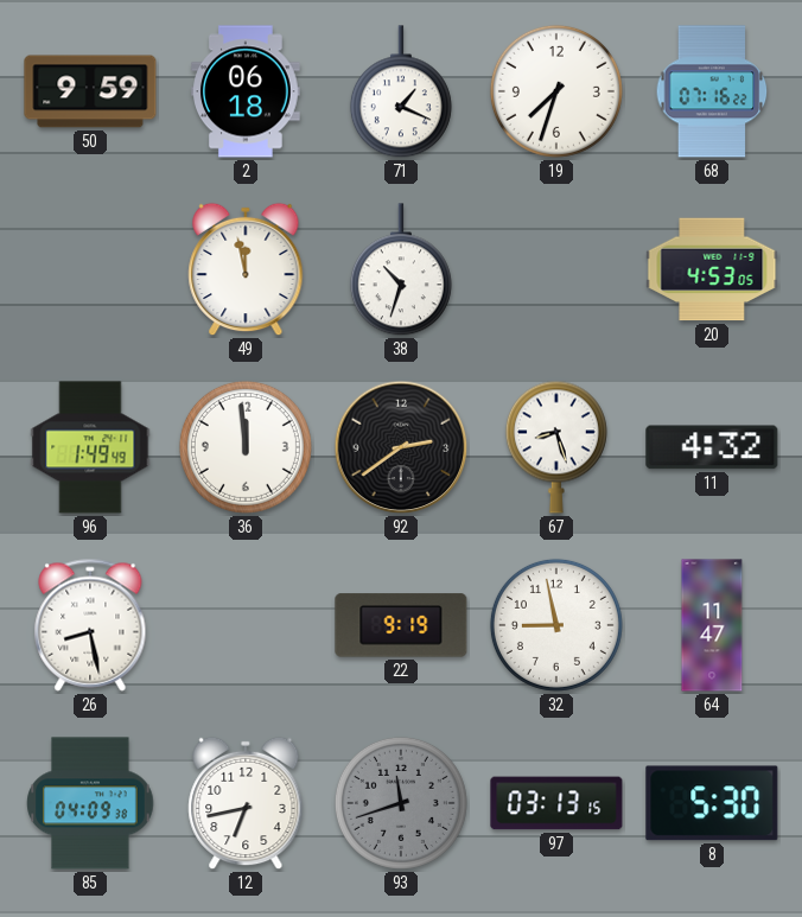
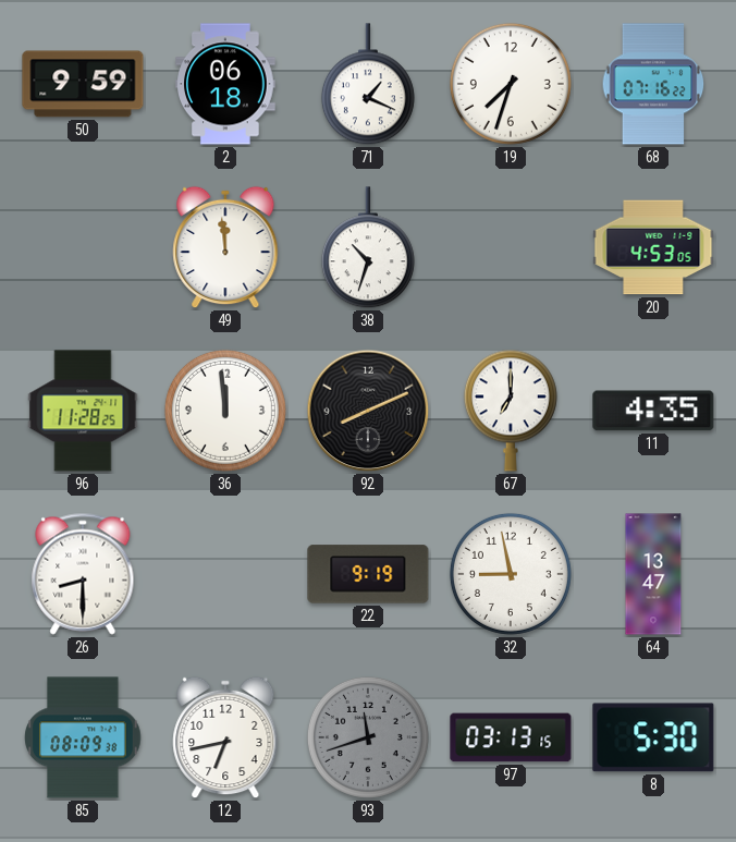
49: 11:58 -> 11:59
96: 1:49 -> 11:28
92: 2:39 -> 8:11
67: 8:27 -> 7:00
11: 4:32 -> 4:35
26: 8:28 -> 8:30
64: 11:47 -> 13:47
85: 04:09 -> 08:09
